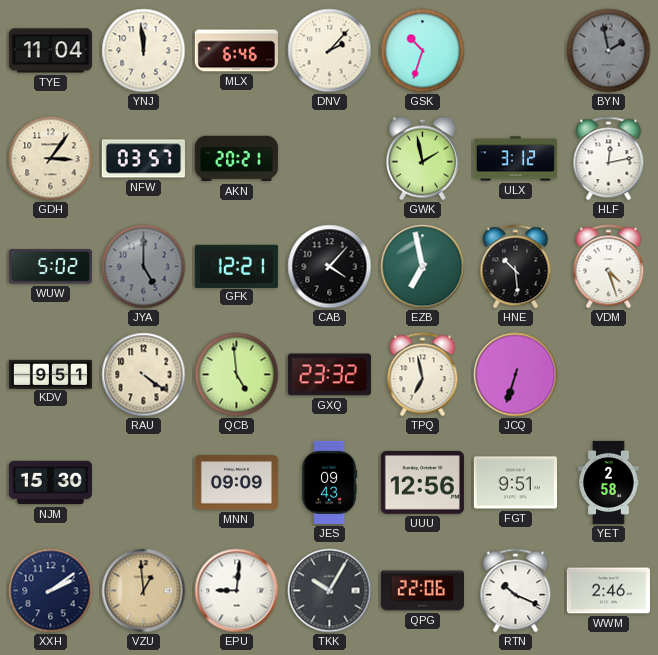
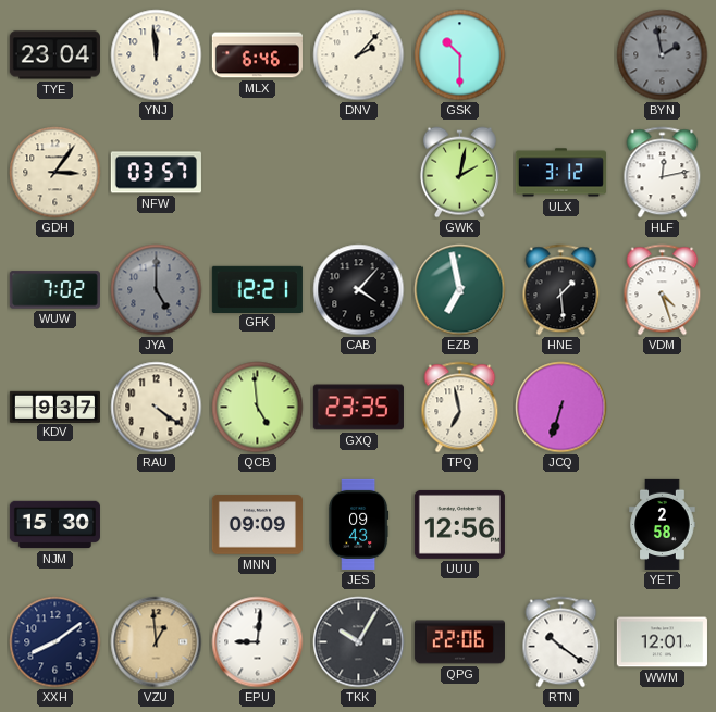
TYE: 11:04 -> 23:04
GSK: 10:33 -> 10:30
AKN: 20:21 -> none
GWK: 1:58 -> 2:02
WUW: 5:02 -> 7:02
HNE: 10:29 -> 1:29
KDV: 9:51 -> 9:37
GXQ: 23:32 -> 23:35
FGT: 9:51 -> none
XXH: 2:09 -> 8:09
RTN: 10:19 -> 10:21
WWM: 2:46 -> 12:01
